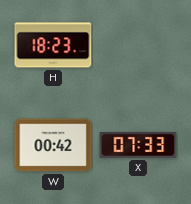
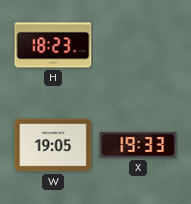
W: 00:42 -> 19:05
X: 07:33 -> 19:33
